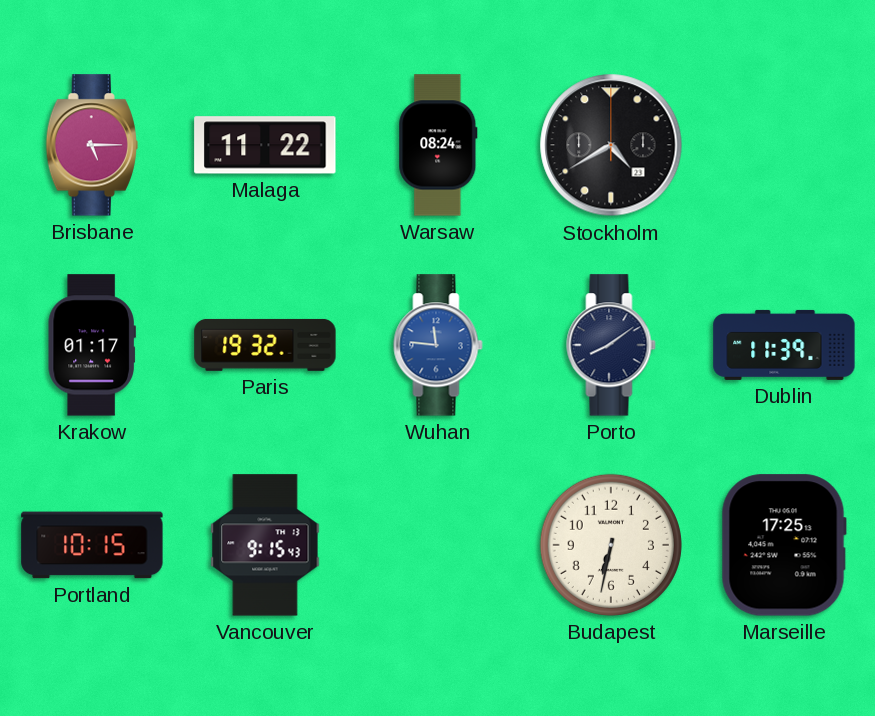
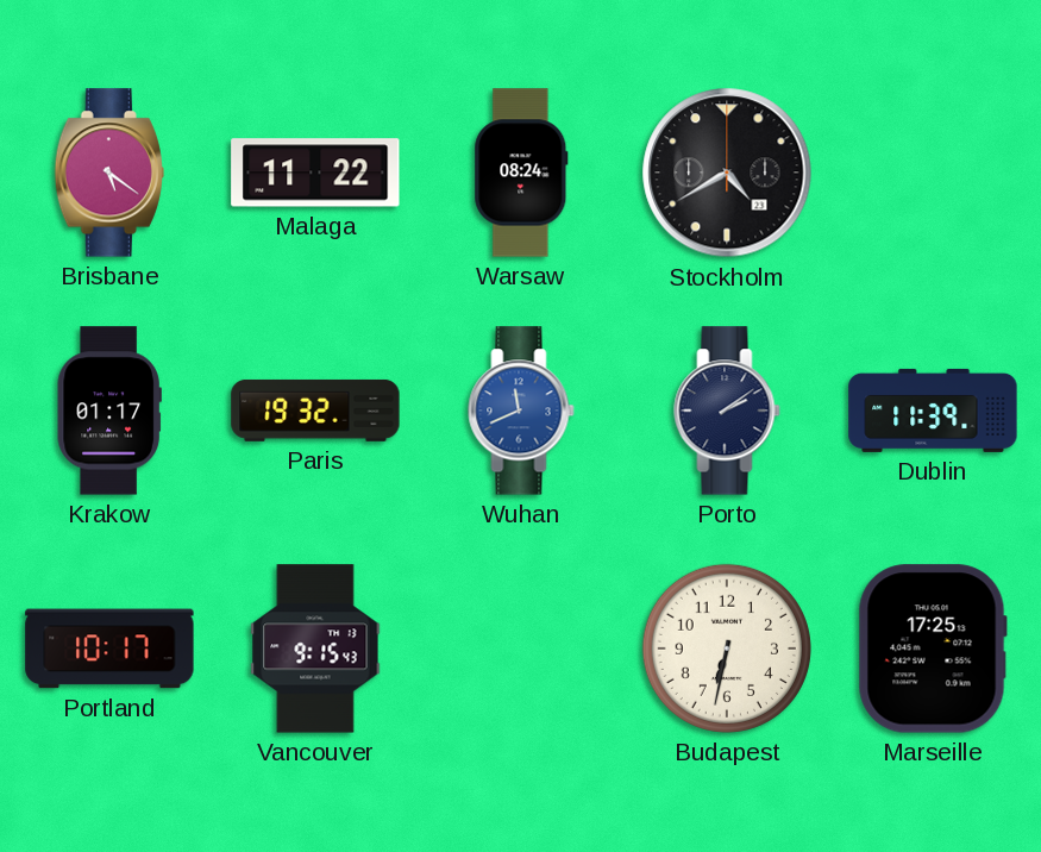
Brisbane: 5:15 -> 5:21
Wuhan: 11:46 -> 11:41
Porto: 8:09 -> 2:09
Portland: 10:15 -> 10:17
